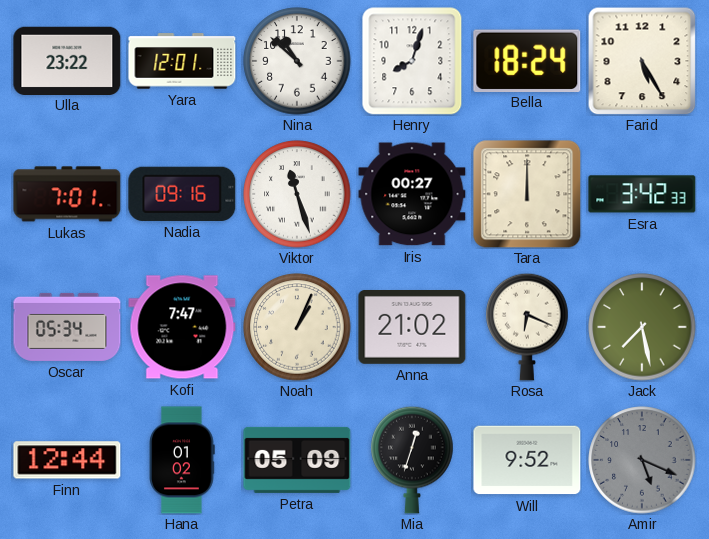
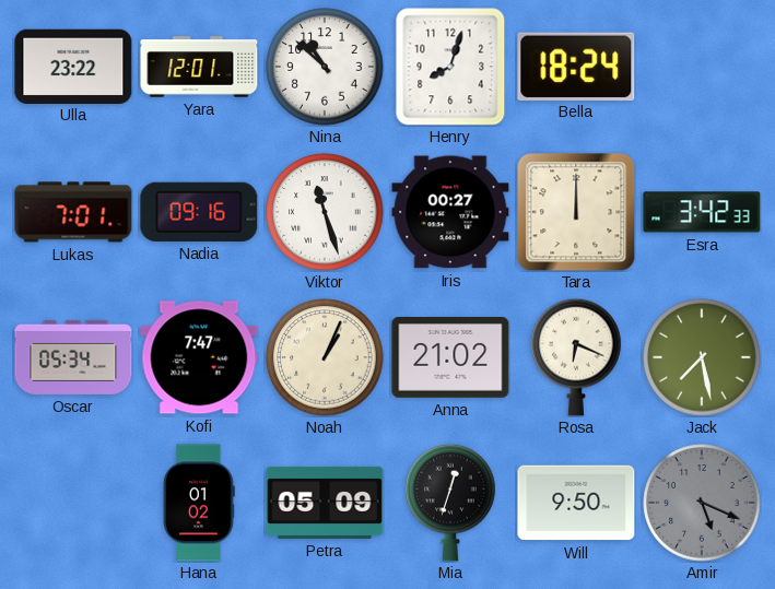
Farid: 5:25 -> none
Finn: 12:44 -> none
Will: 9:52 -> 9:50
